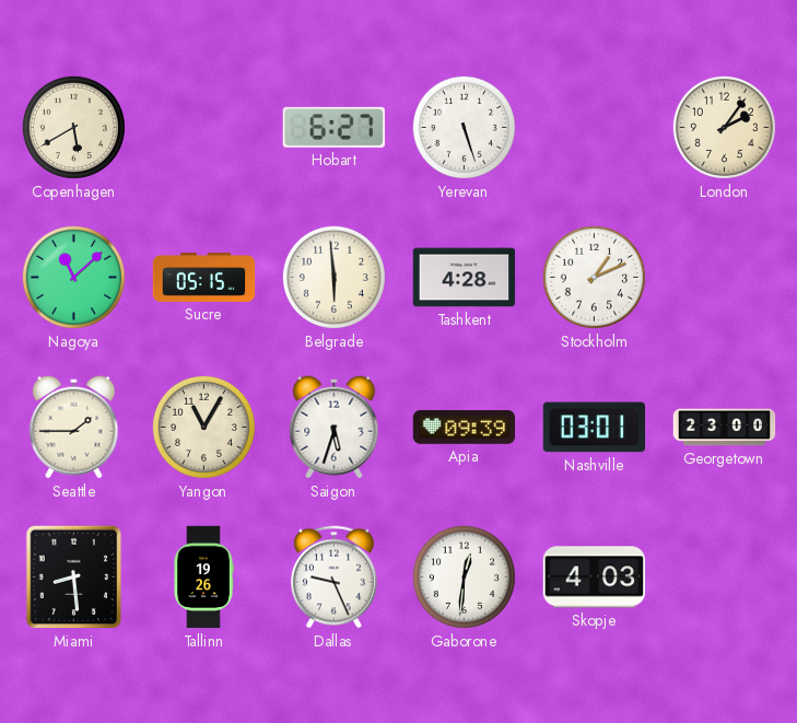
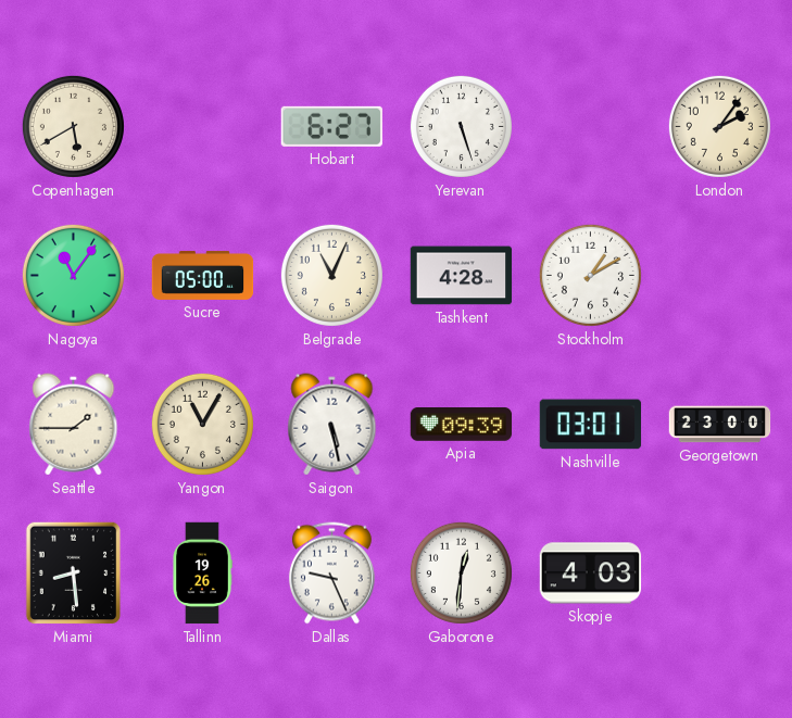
Nagoya: 11:08 -> 11:06
Sucre: 05:15 -> 05:00
Belgrade: 5:59 -> 11:04
Stockholm: 1:11 -> 1:10
Saigon: 5:33 -> 5:28
